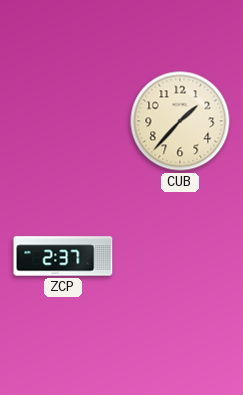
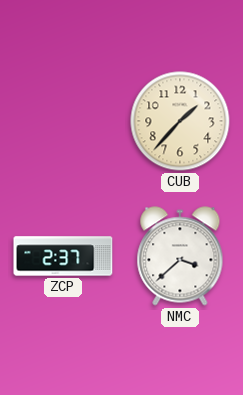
NMC: none -> 3:38
